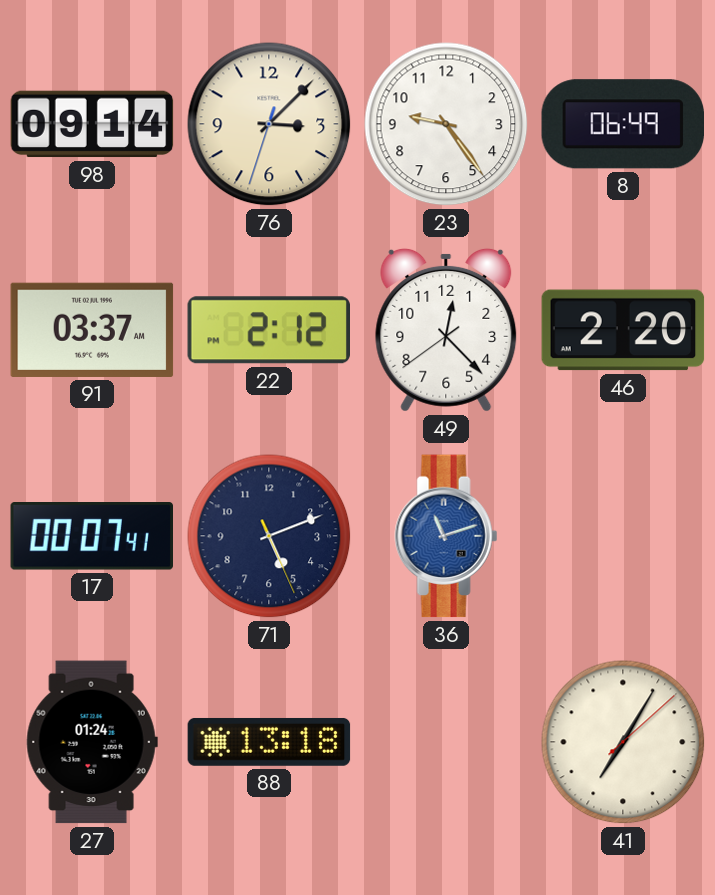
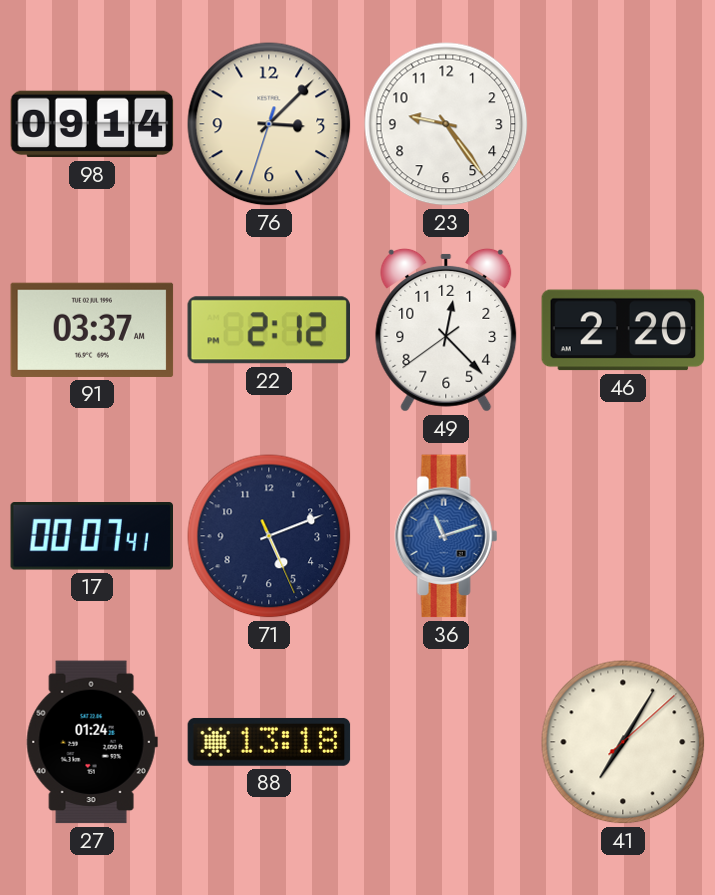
8: 06:49 -> none
